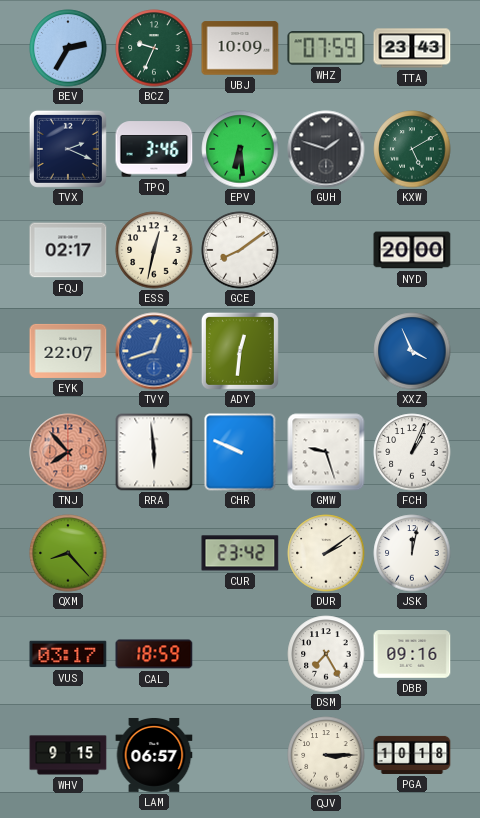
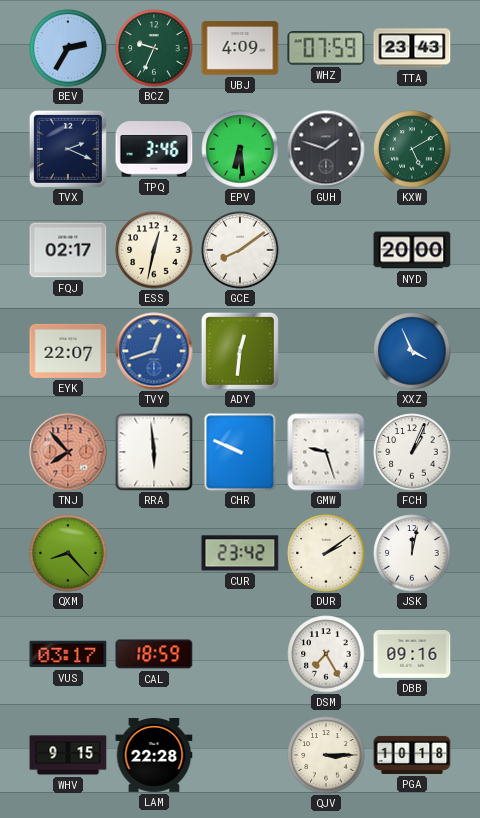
UBJ: 10:09 -> 4:09
LAM: 06:57 -> 22:28
